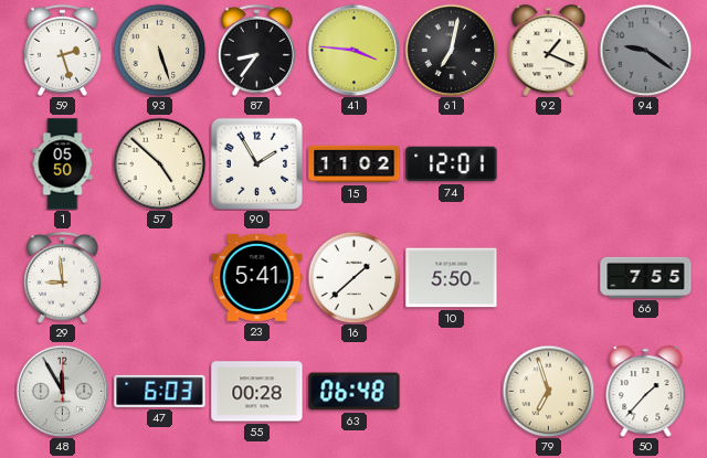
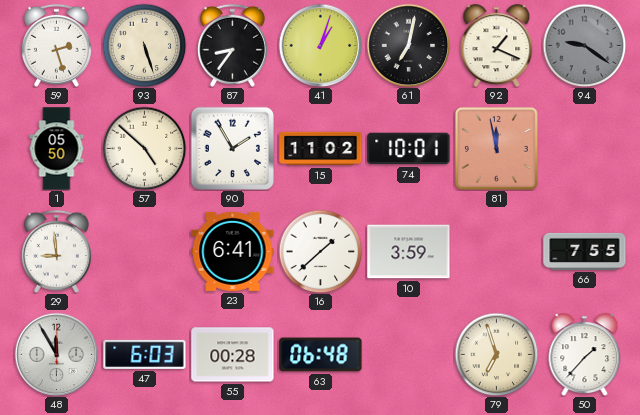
41: 3:46 -> 1:03
74: 12:01 -> 10:01
81: none -> 11:58
23: 5:41 -> 6:41
10: 5:50 -> 3:59
